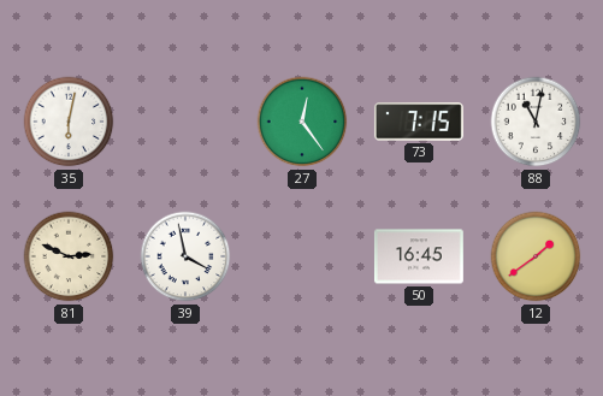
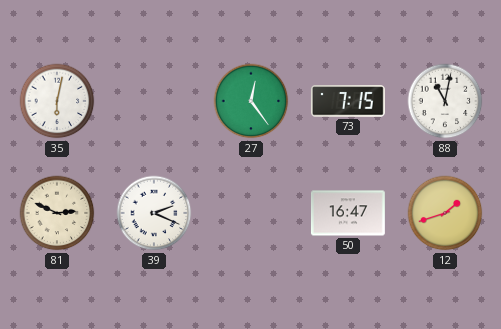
39: 3:58 -> 2:19
50: 16:45 -> 16:47
12: 1:39 -> 1:42
